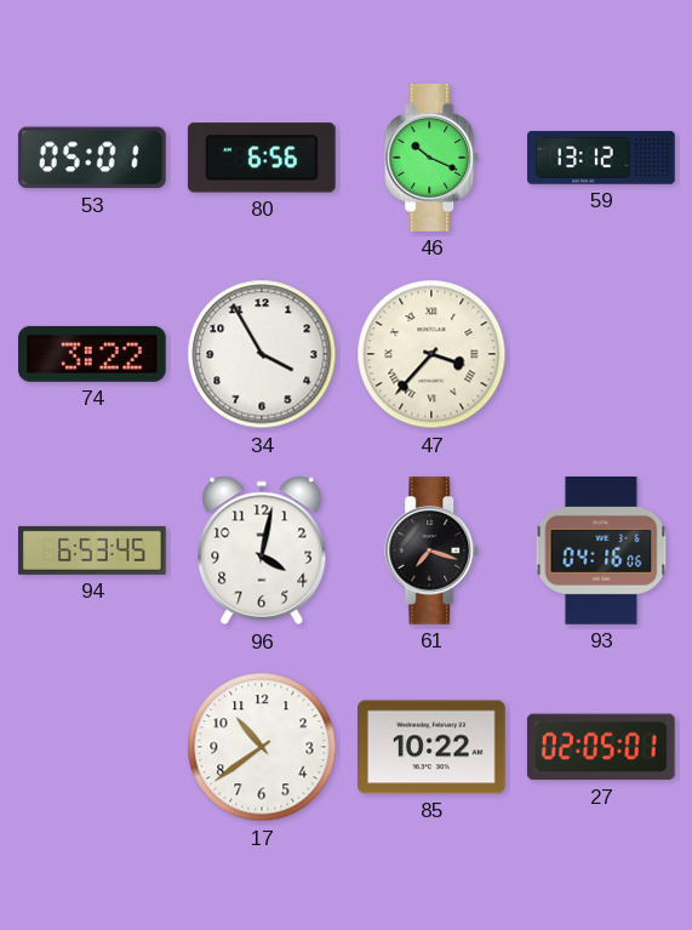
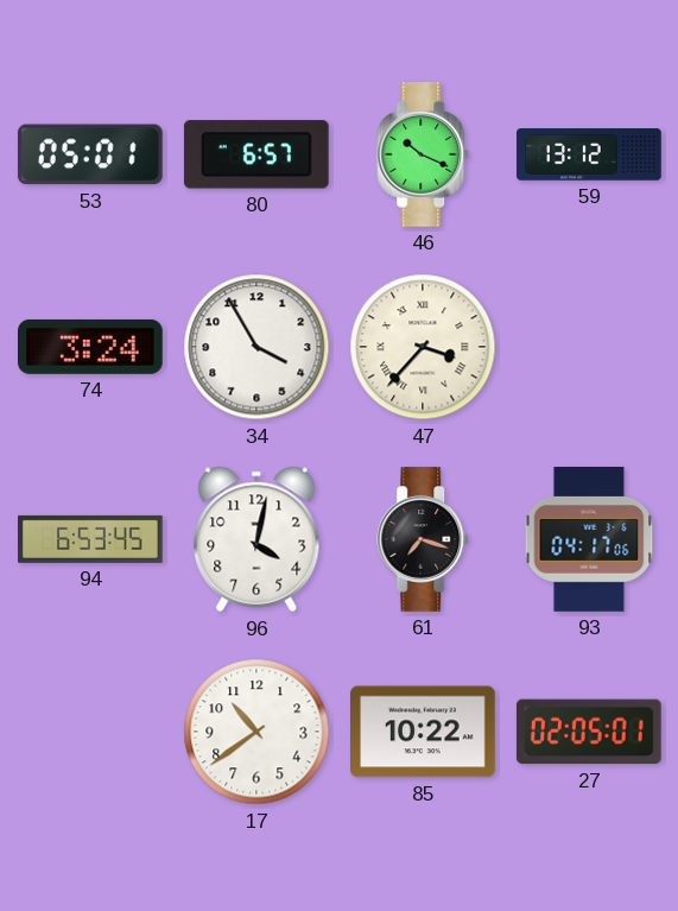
80: 6:56 -> 6:57
74: 3:22 -> 3:24
93: 04:16 -> 04:17
